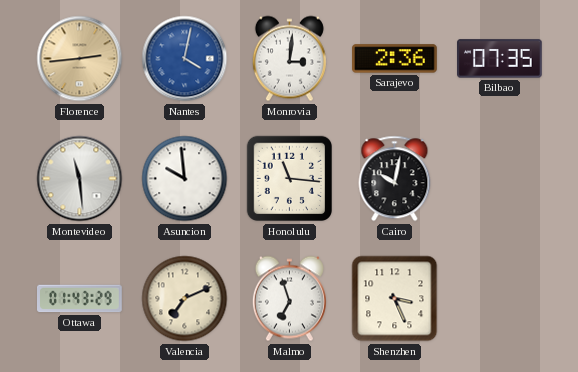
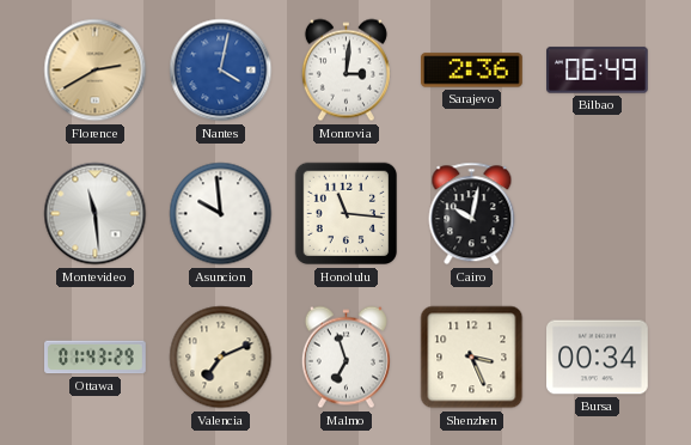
Florence: 2:44 -> 2:40
Bilbao: 07:35 -> 06:49
Bursa: none -> 00:34
